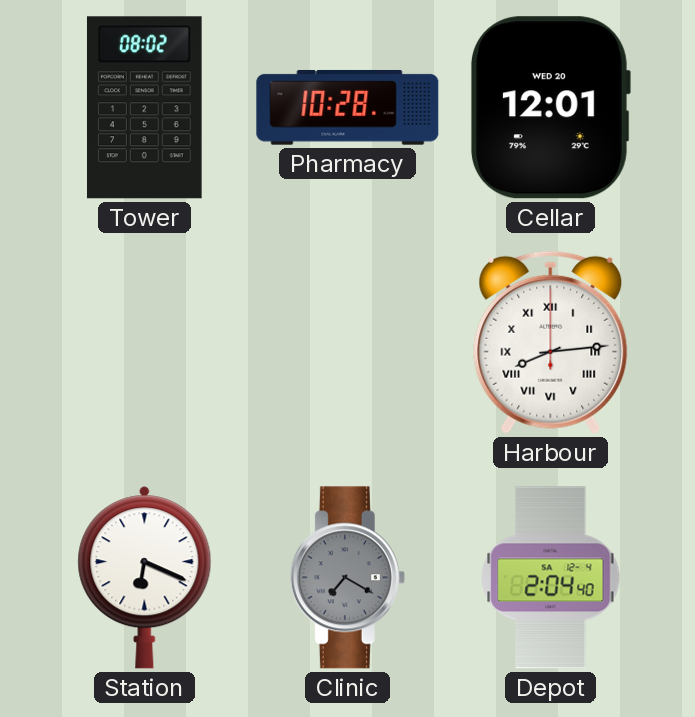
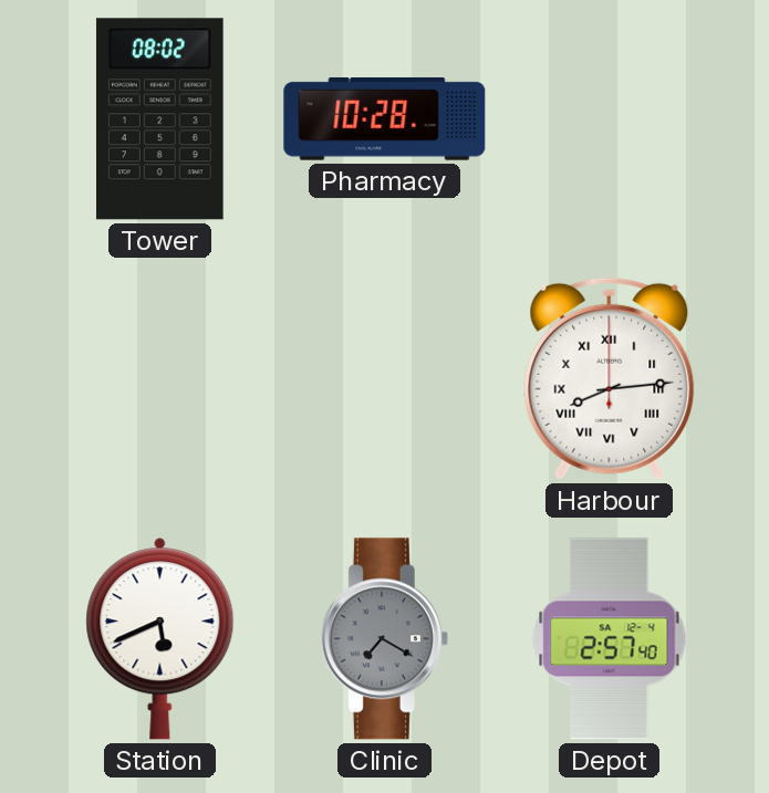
Cellar: 12:01 -> none
Station: 6:19 -> 5:41
Depot: 2:04 -> 2:57
